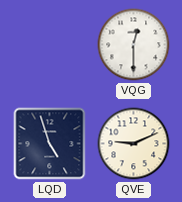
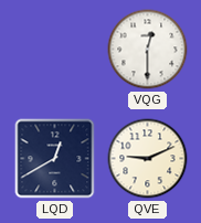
LQD: 4:57 -> 12:40
